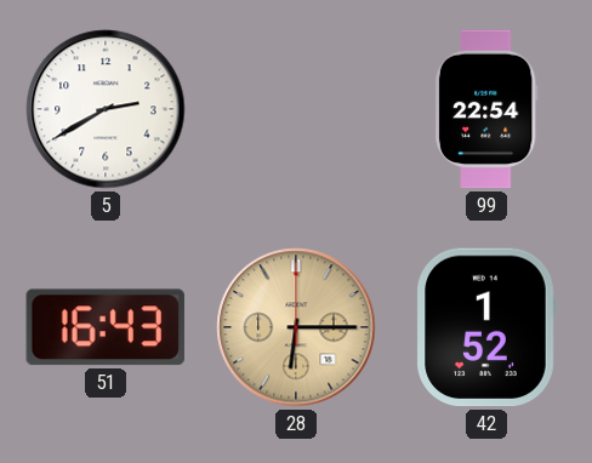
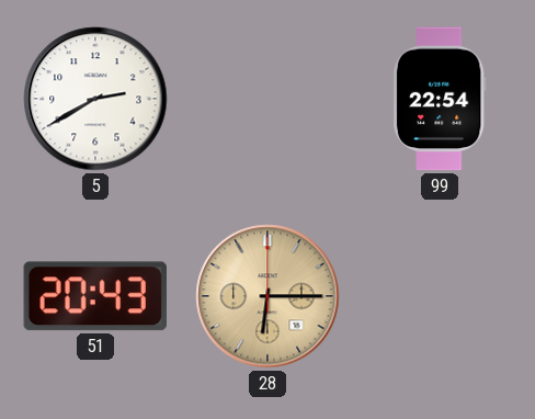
51: 16:43 -> 20:43
42: 1:52 -> none
